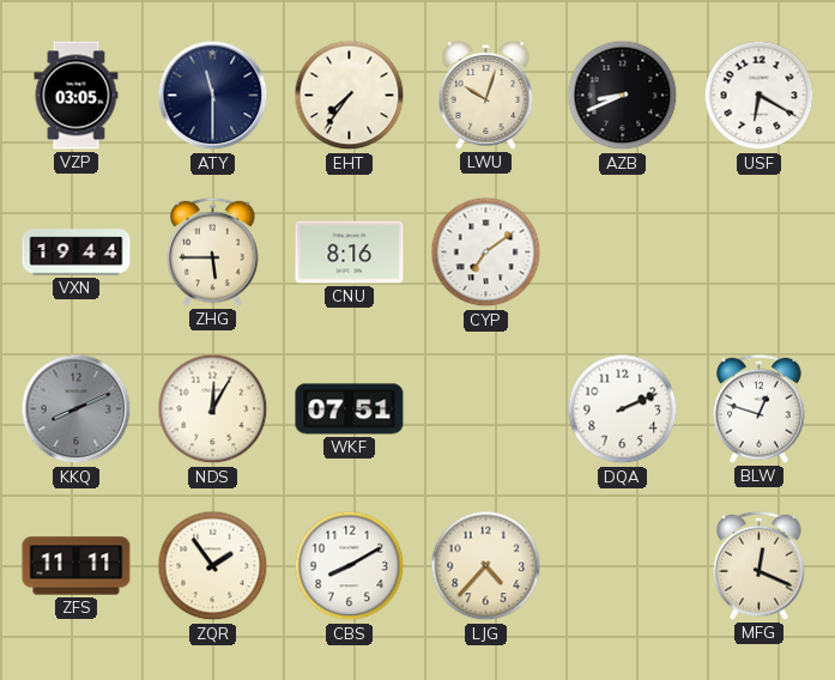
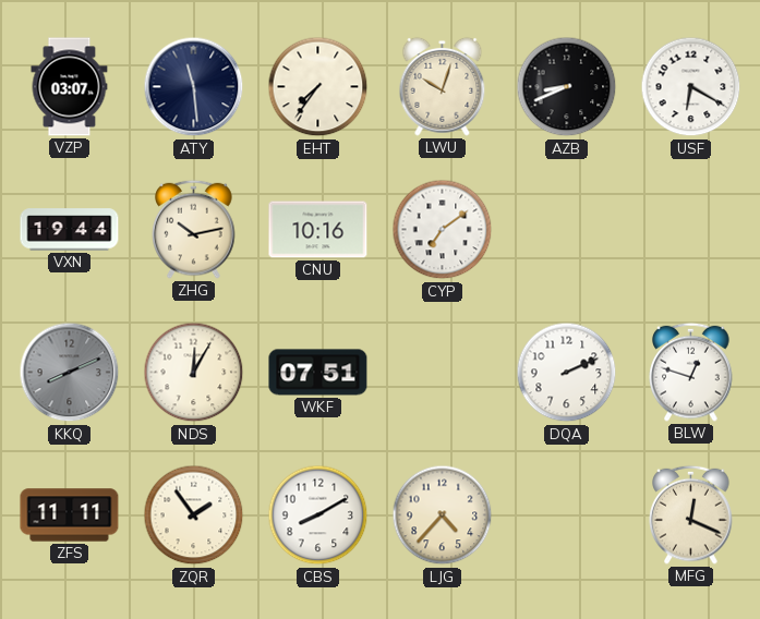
VZP: 03:05 -> 03:07
ATY: 11:30 -> 11:29
ZHG: 5:45 -> 10:13
CNU: 8:16 -> 10:16
